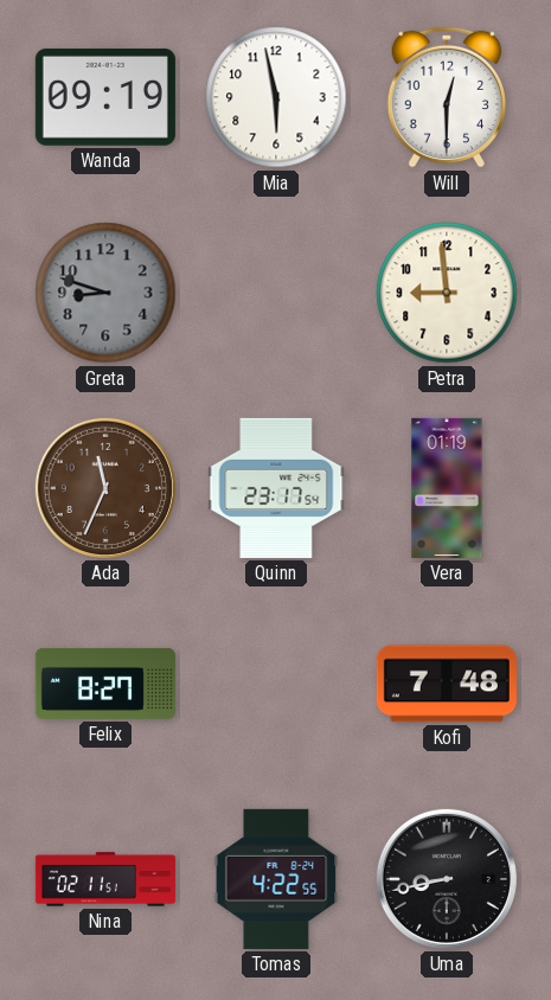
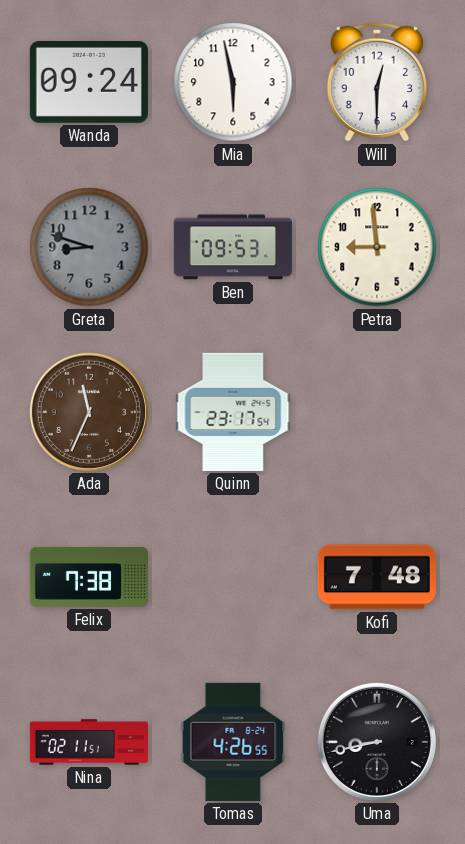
Wanda: 09:19 -> 09:24
Ben: none -> 09:53
Vera: 01:19 -> none
Felix: 8:27 -> 7:38
Tomas: 4:22 -> 4:26
